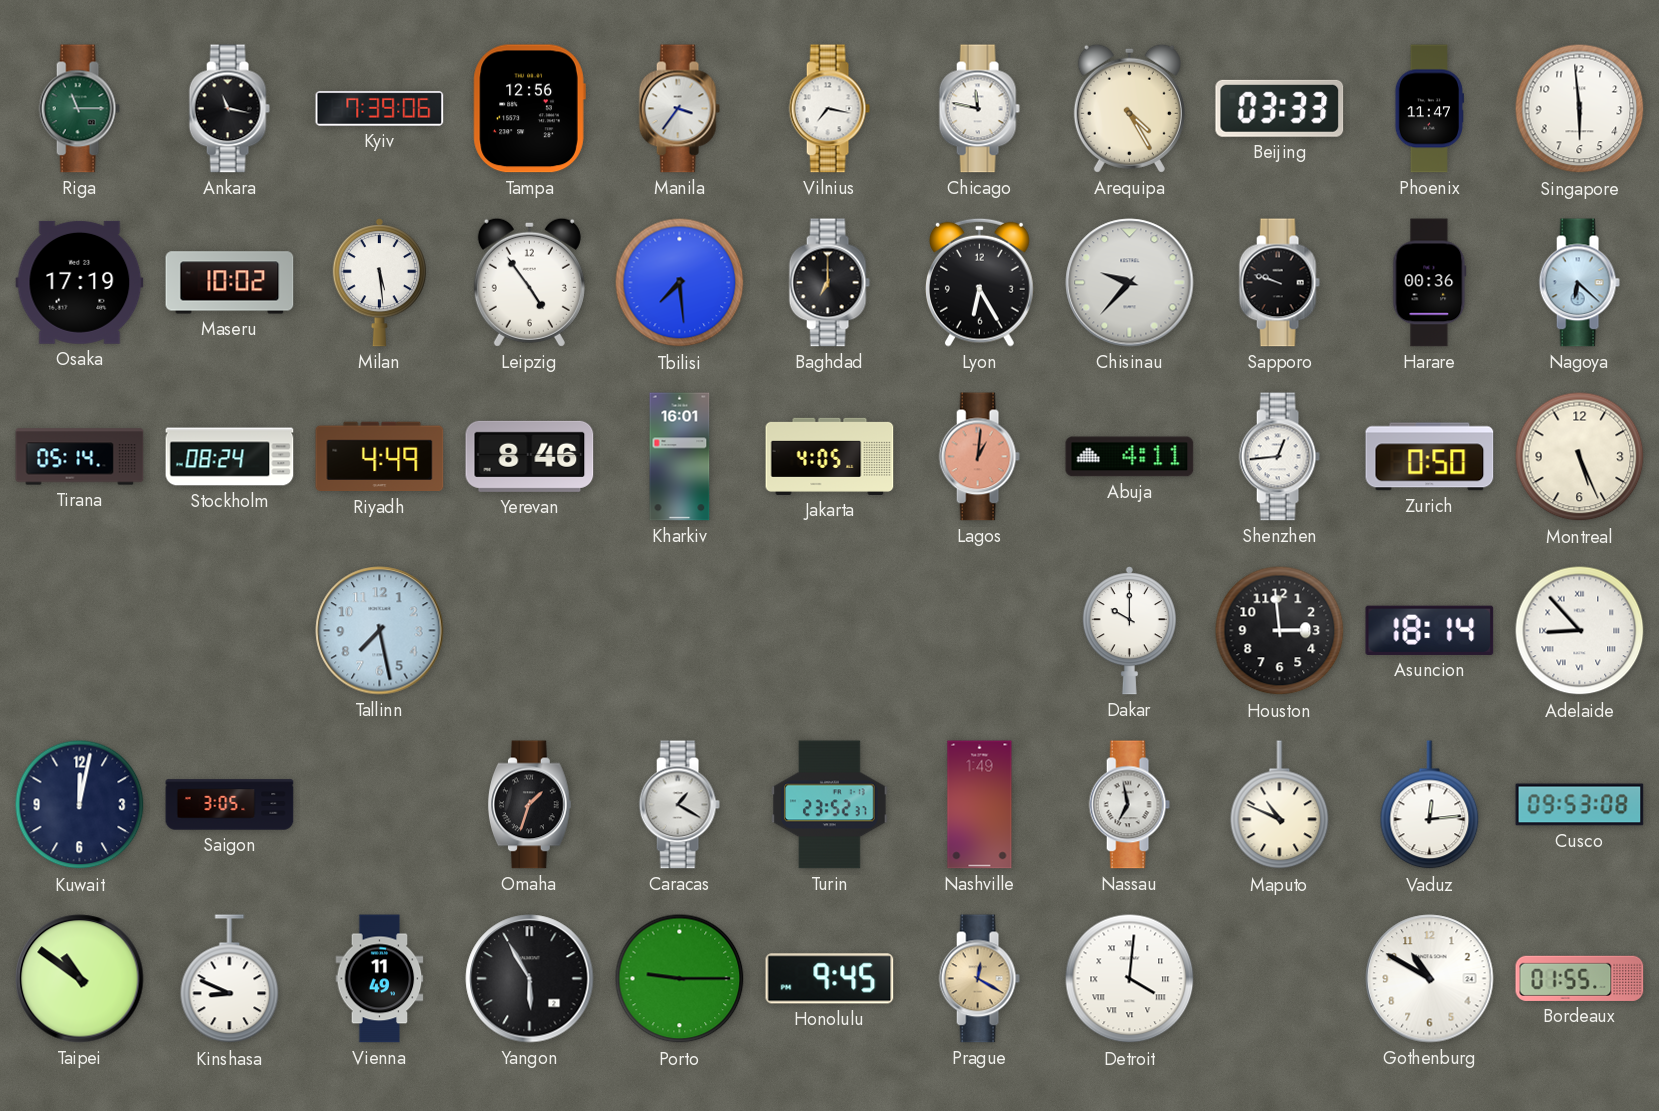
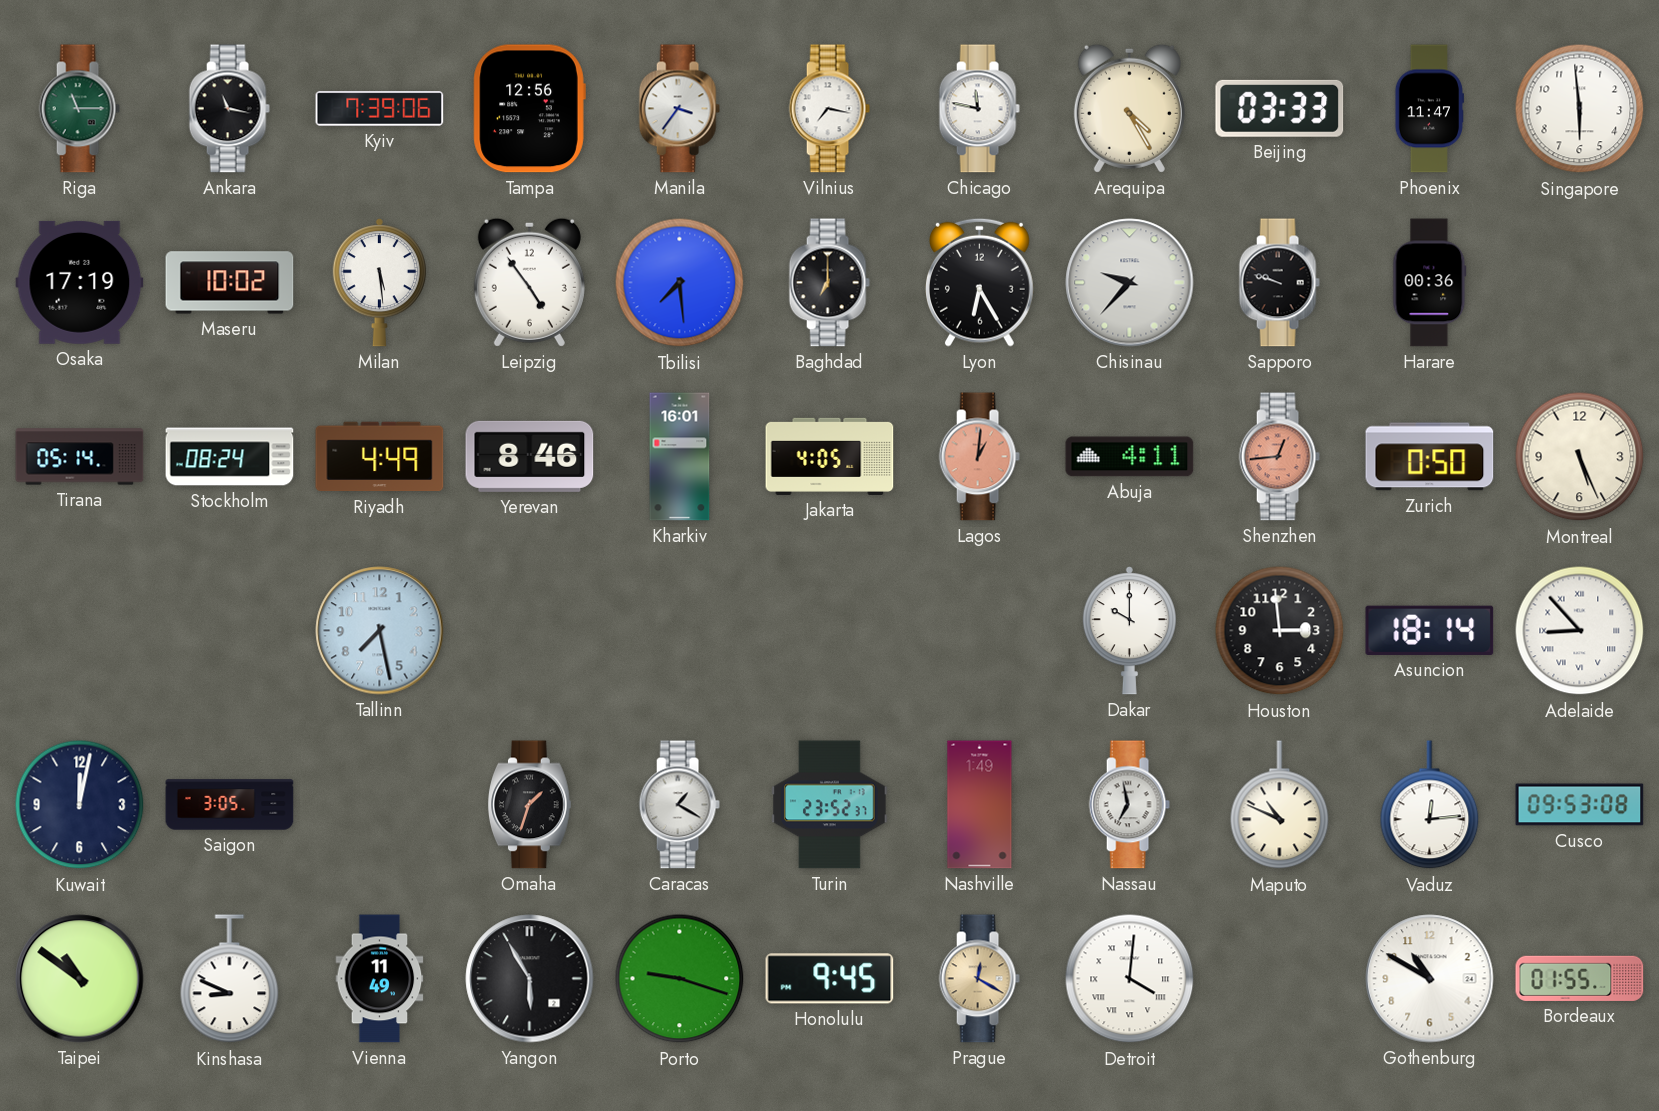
Nagoya: 6:22 -> none
Shenzhen dial: white -> salmon
Porto: 9:15 -> 9:18
